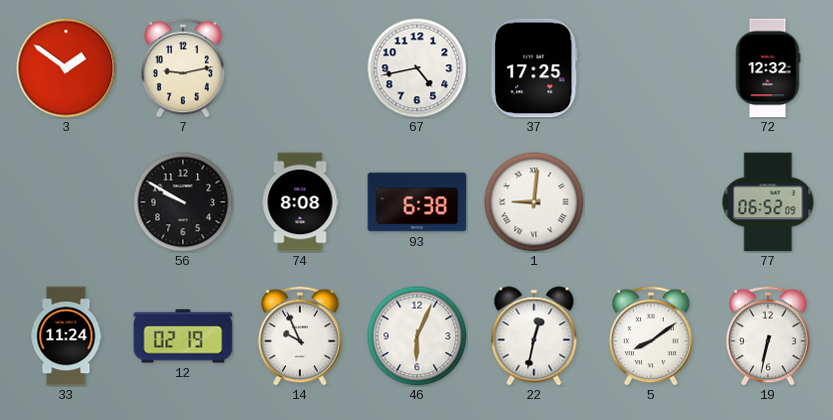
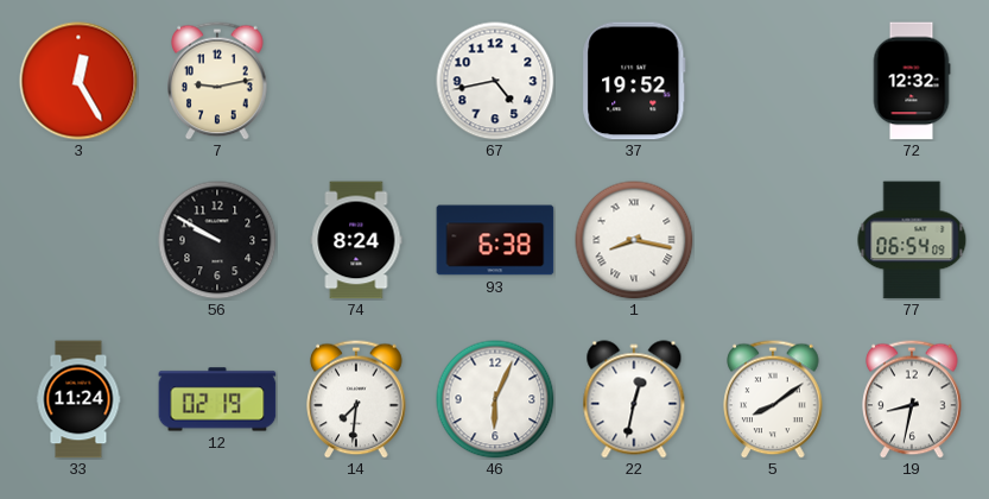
3: 1:51 -> 12:25
37: 17:25 -> 19:52
74: 8:08 -> 8:24
1: 9:01 -> 8:17
77: 06:52 -> 06:54
14: 9:56 -> 7:31
19: 6:32 -> 8:32
